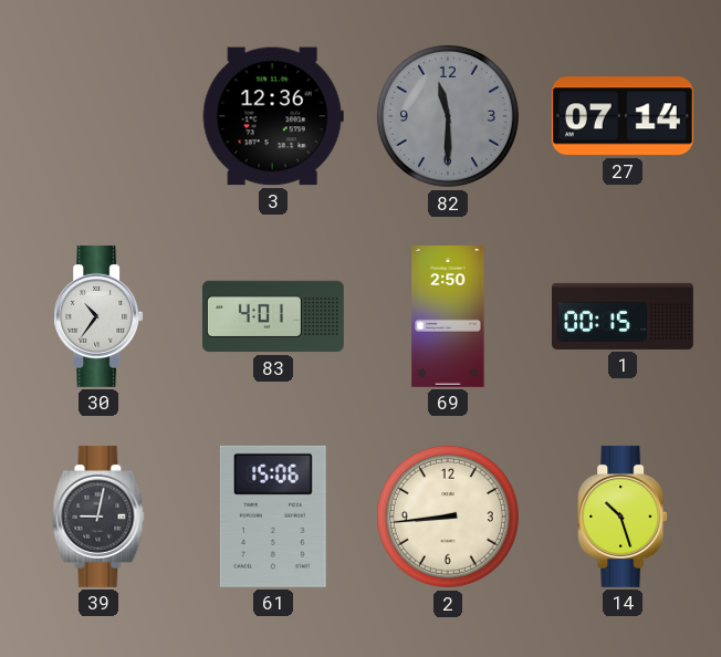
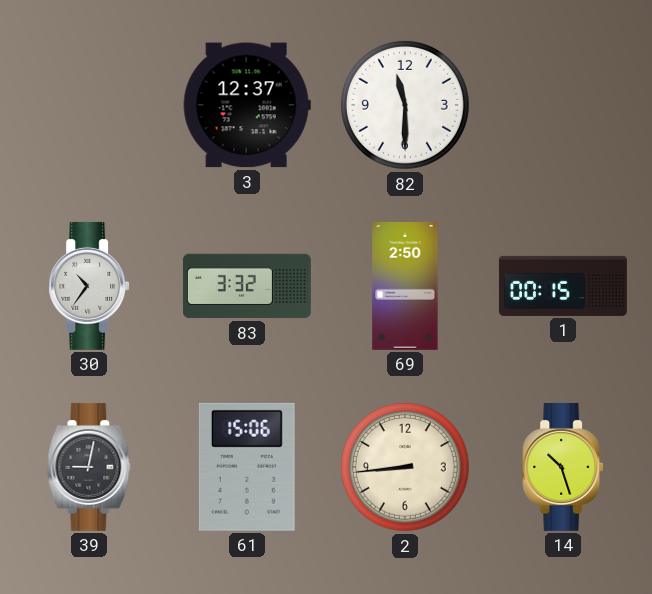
3: 12:36 -> 12:37
82 dial: grey -> white
27: 07:14 -> none
83: 4:01 -> 3:32
